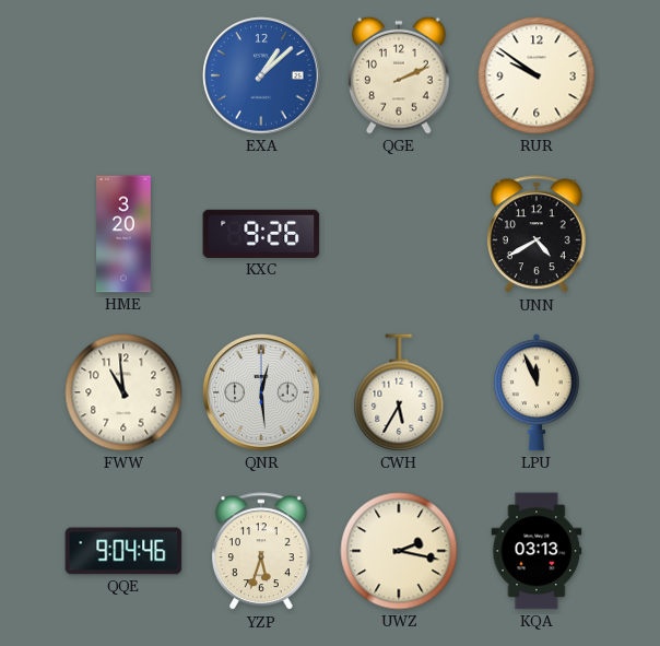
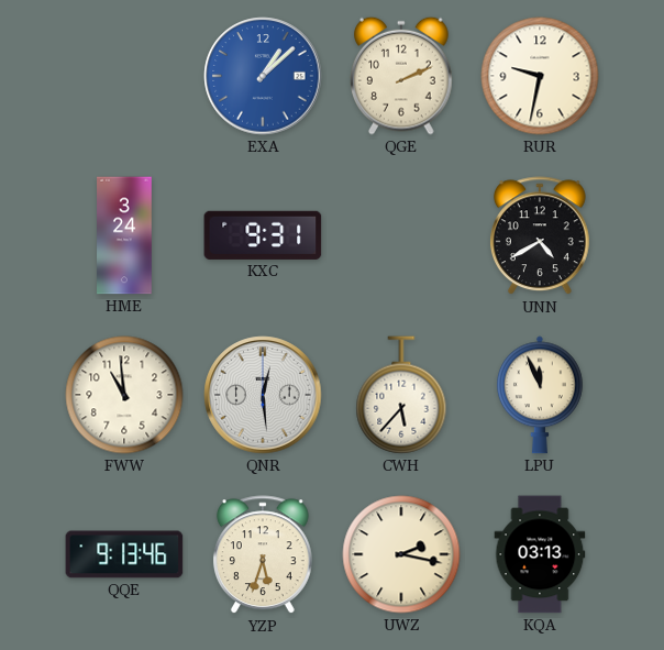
RUR: 9:51 -> 9:32
HME: 3:20 -> 3:24
KXC: 9:26 -> 9:31
CWH: 5:35 -> 5:37
QQE: 9:04 -> 9:13
